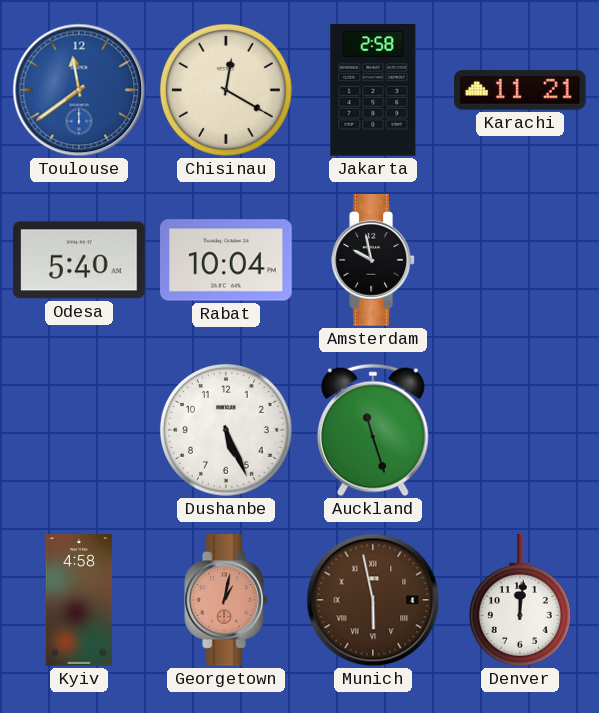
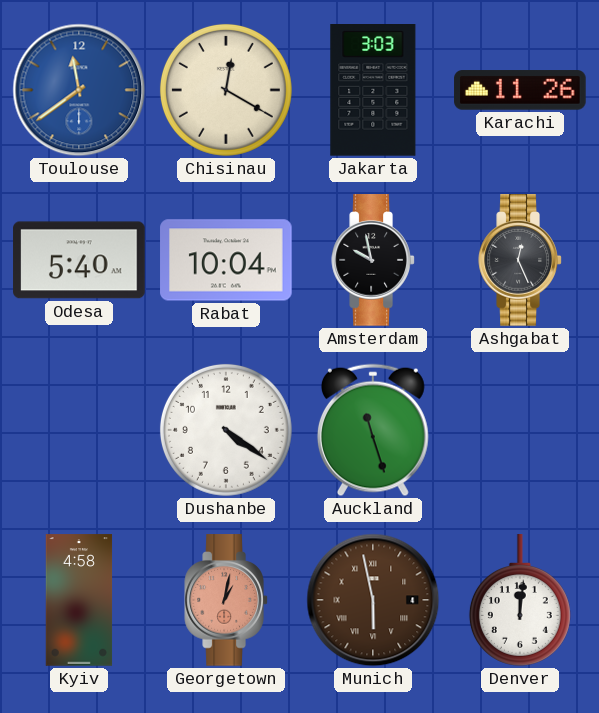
Jakarta: 2:58 -> 3:03
Karachi: 11:21 -> 11:26
Ashgabat: none -> 12:26
Dushanbe: 5:26 -> 4:21
